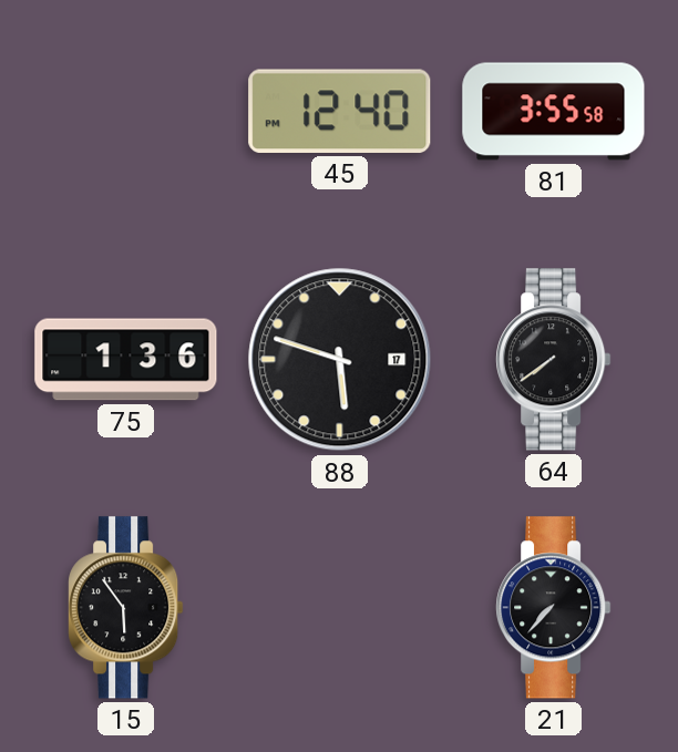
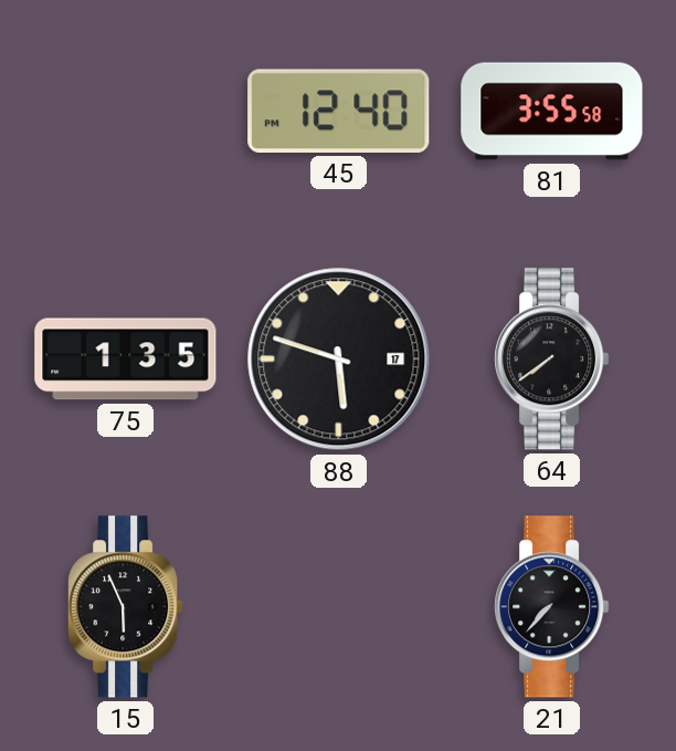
75: 1:36 -> 1:35
15: 5:54 -> 5:56
